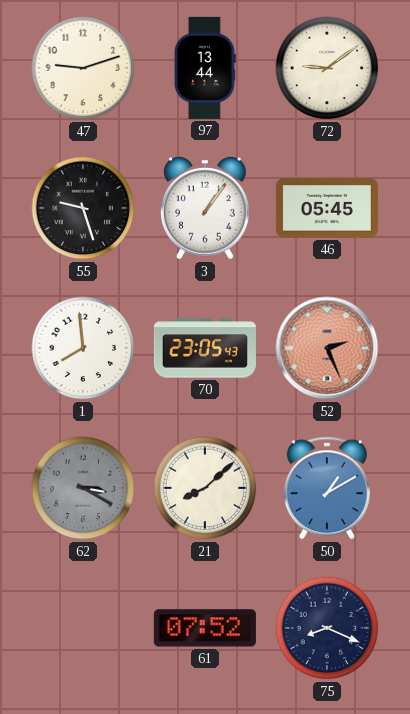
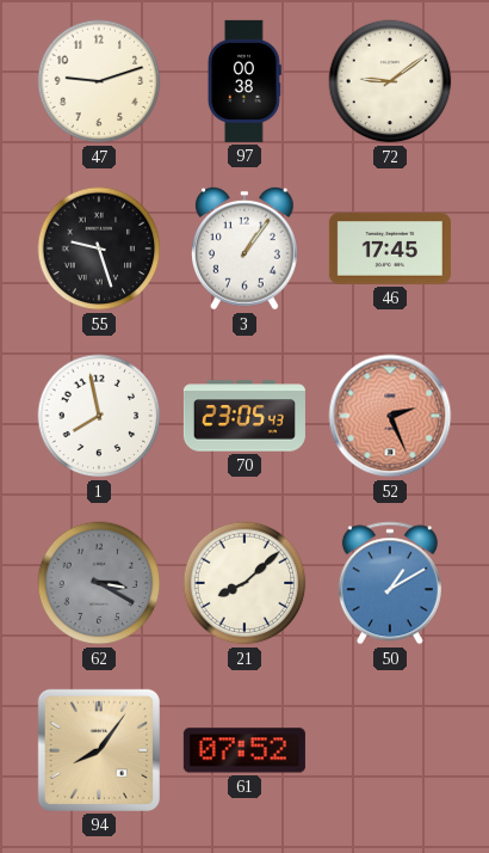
97: 13:44 -> 00:38
46: 05:45 -> 17:45
1: 7:59 -> 7:58
94: none -> 8:06
75: 8:19 -> none
